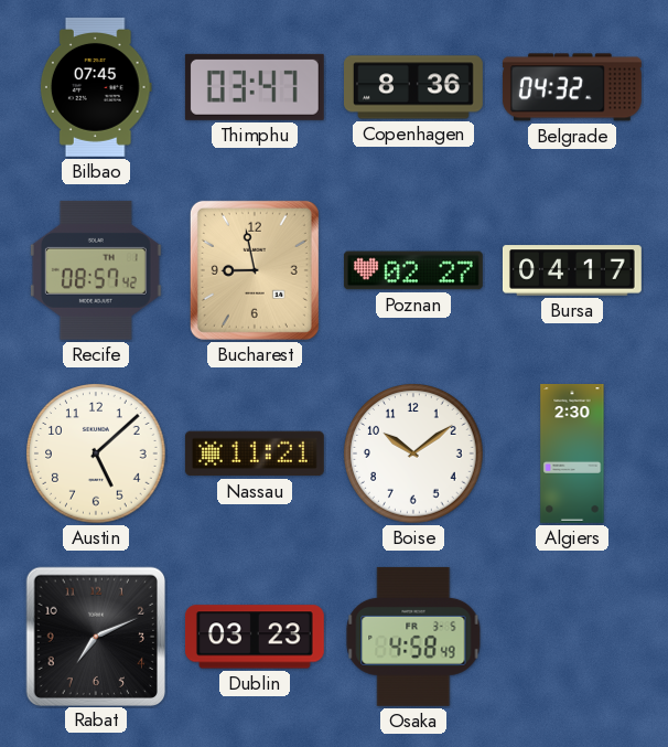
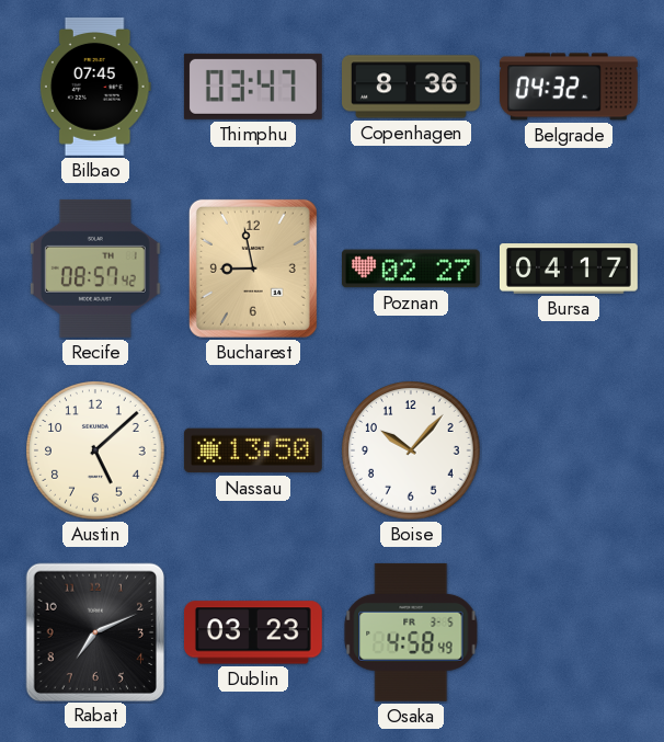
Nassau: 11:21 -> 13:50
Boise: 10:09 -> 10:07
Algiers: 2:30 -> none
